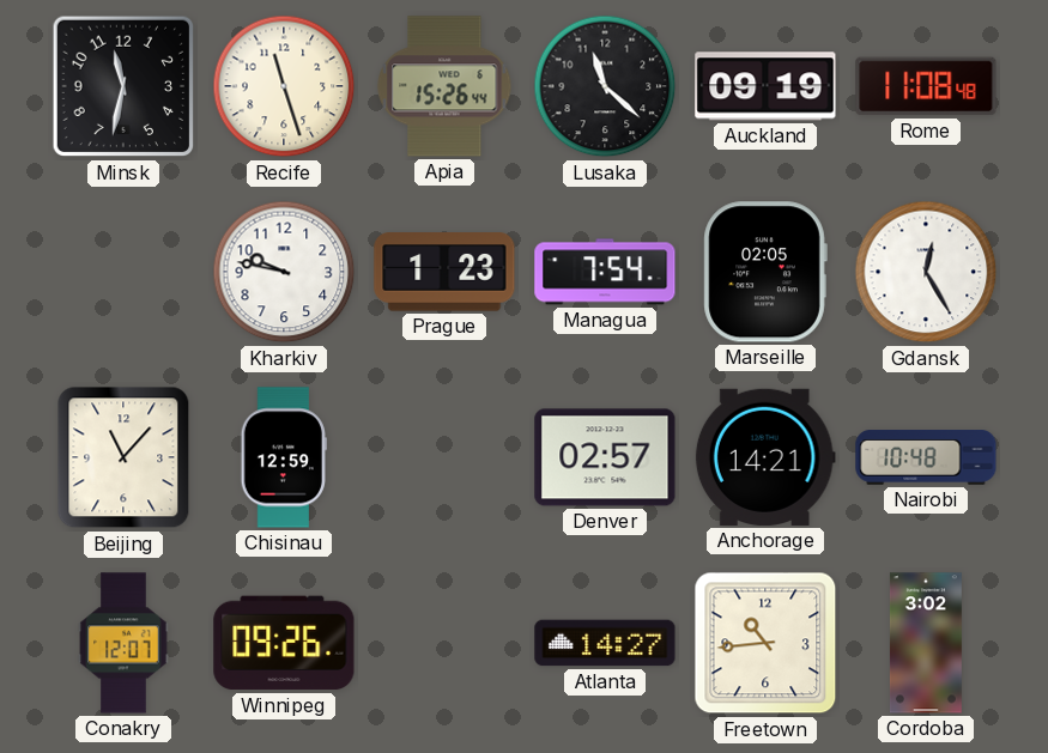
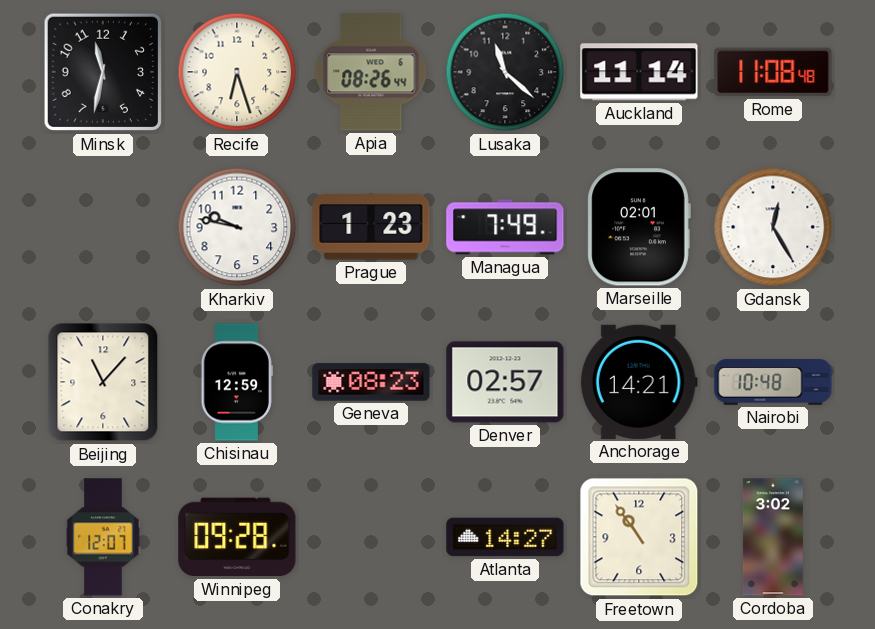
Recife: 11:27 -> 6:27
Apia: 15:26 -> 08:26
Auckland: 09:19 -> 11:14
Managua: 7:54 -> 7:49
Marseille: 02:05 -> 02:01
Geneva: none -> 08:23
Winnipeg: 09:26 -> 09:28
Freetown: 10:44 -> 10:54
